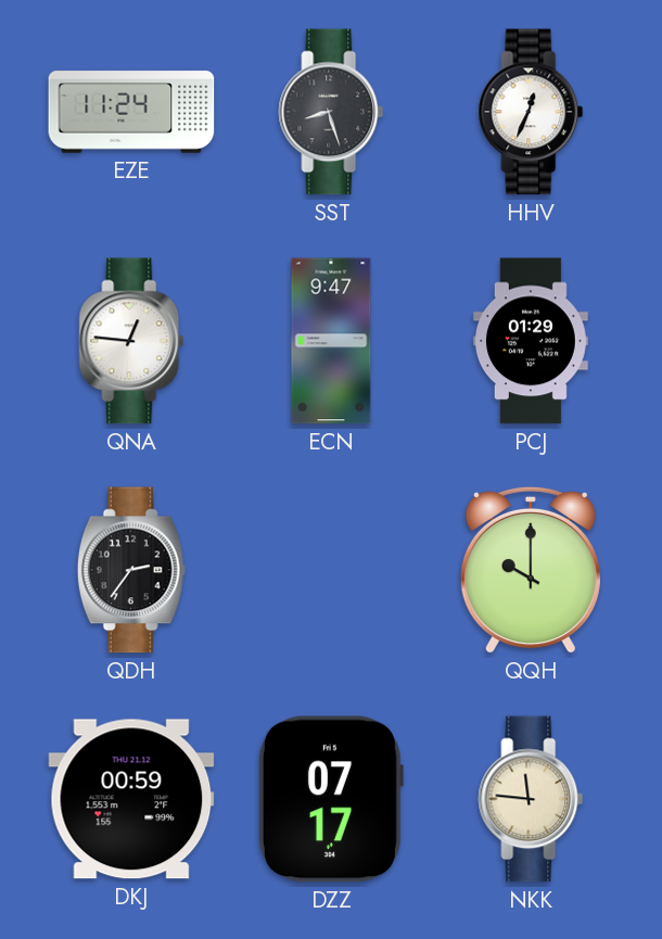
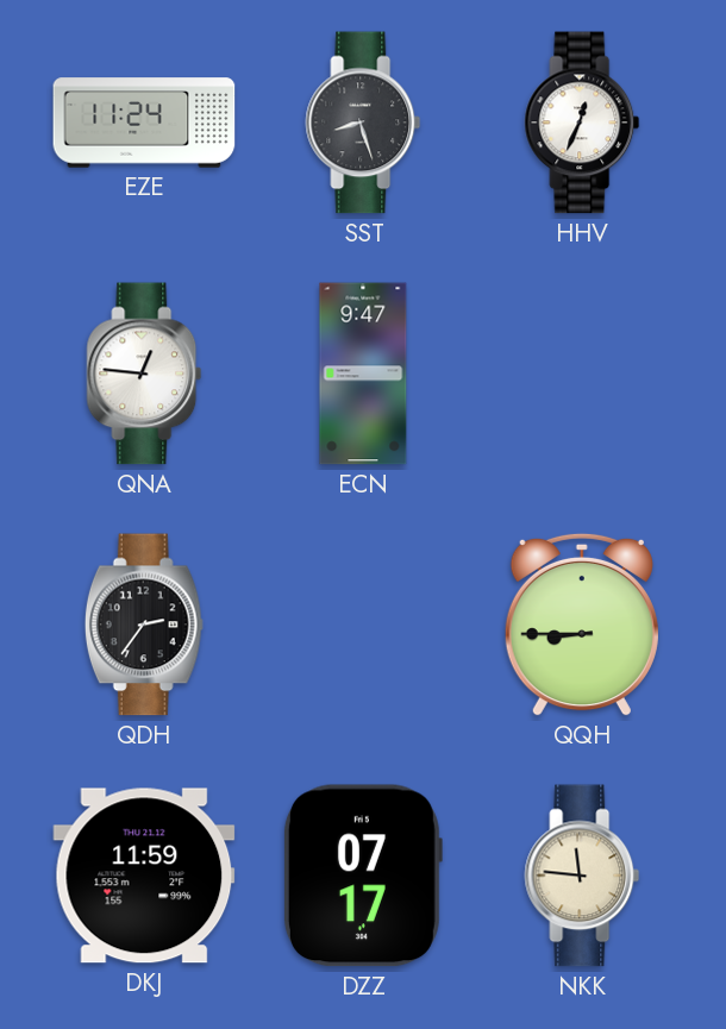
PCJ: 01:29 -> none
QQH: 10:00 -> 8:45
DKJ: 00:59 -> 11:59
